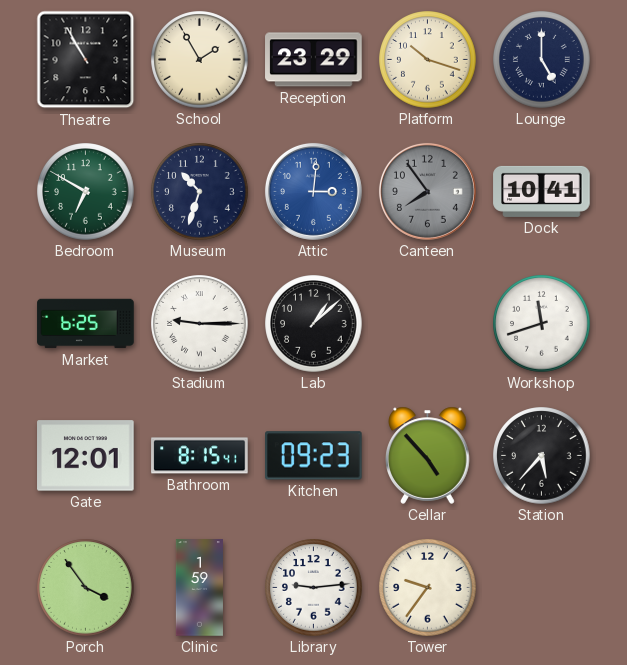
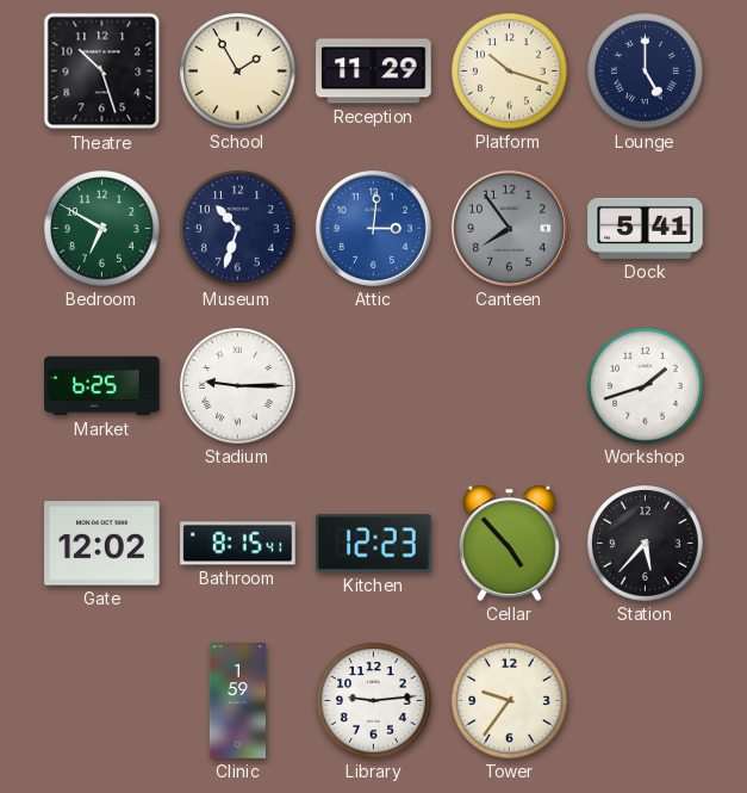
Theatre: 10:55 -> 10:27
Reception: 23:29 -> 11:29
Dock: 10:41 -> 5:41
Lab: 1:08 -> none
Workshop: 11:42 -> 1:42
Gate: 12:01 -> 12:02
Kitchen: 09:23 -> 12:23
Porch: 3:54 -> none
